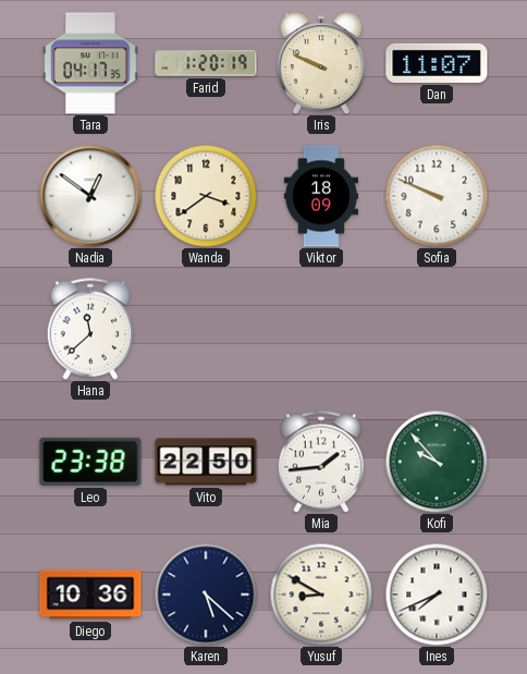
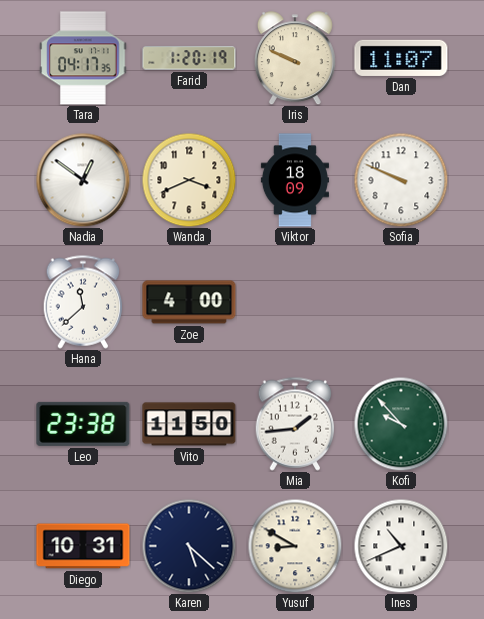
Wanda: 3:39 -> 3:41
Zoe: none -> 4:00
Vito: 22:50 -> 11:50
Diego: 10:36 -> 10:31
Ines: 7:41 -> 10:41
